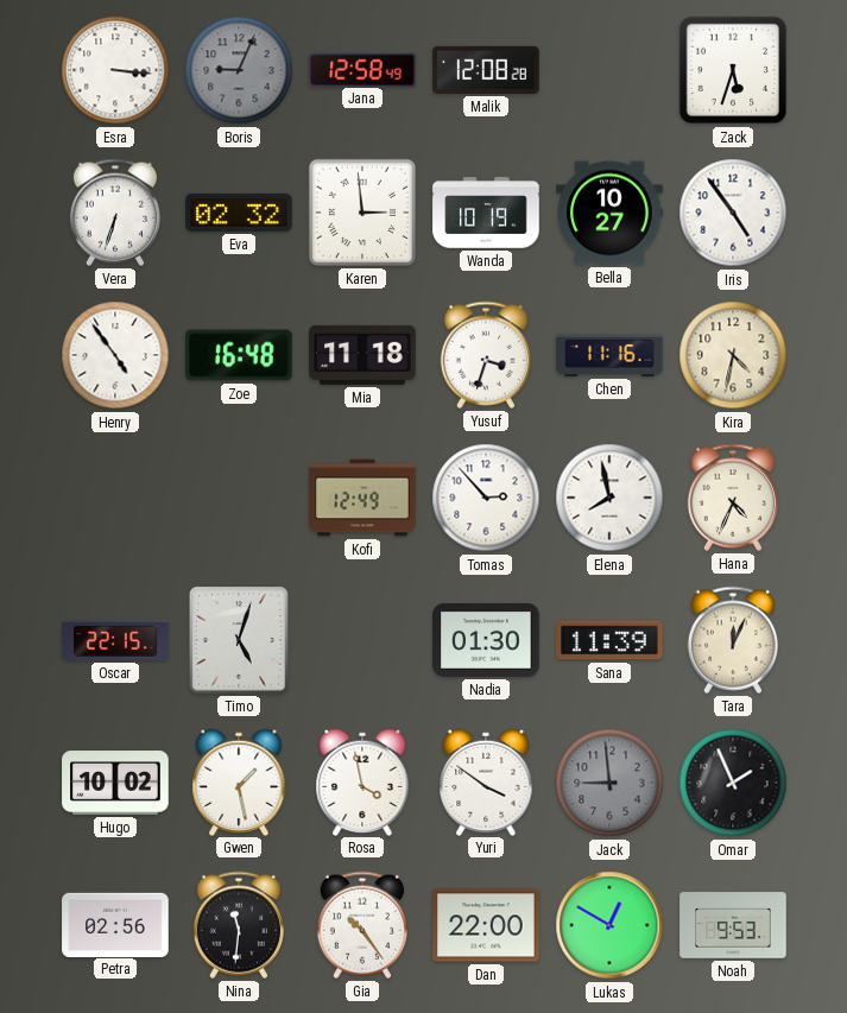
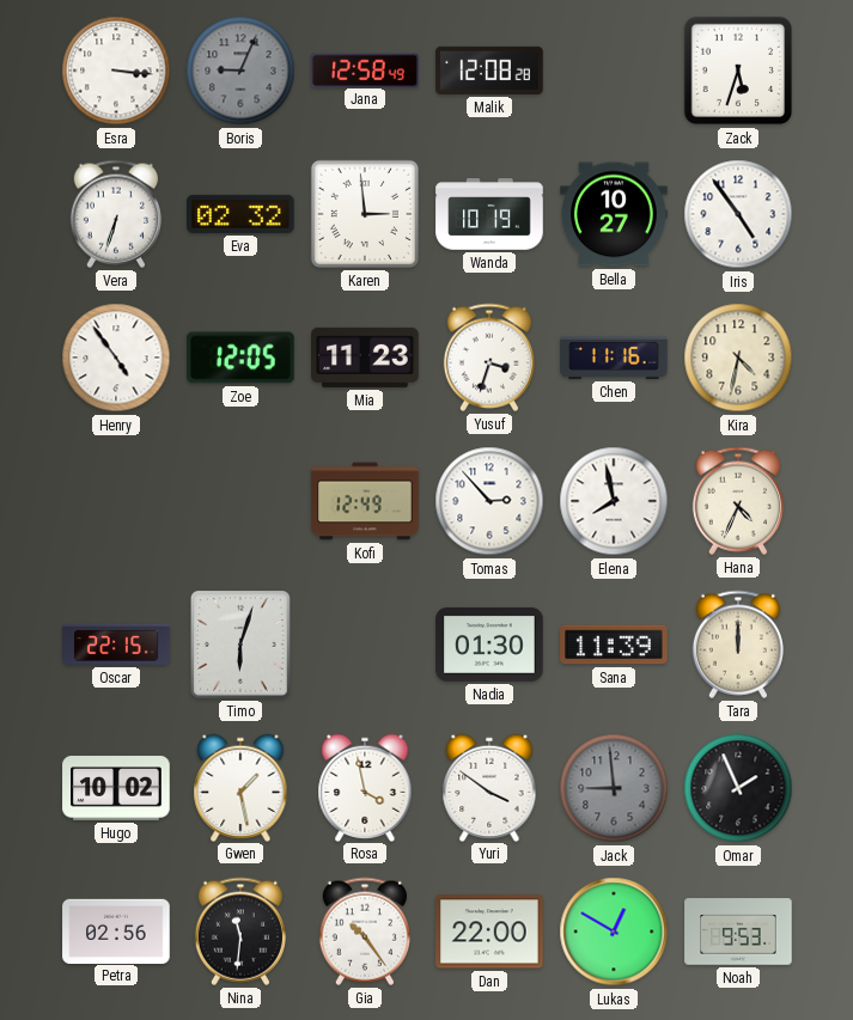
Zoe: 16:48 -> 12:05
Mia: 11:18 -> 11:23
Timo: 5:03 -> 6:03
Tara: 12:04 -> 12:00
